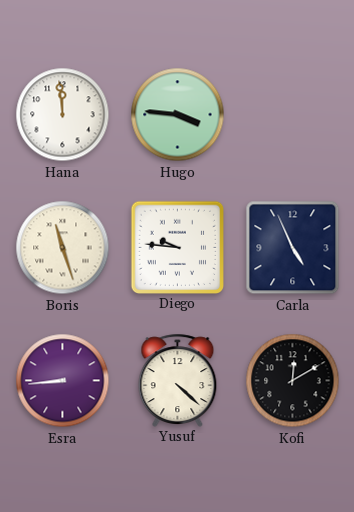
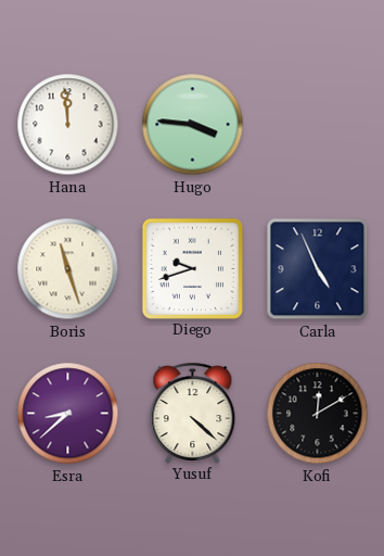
Diego: 9:46 -> 9:42
Esra: 8:44 -> 8:38
